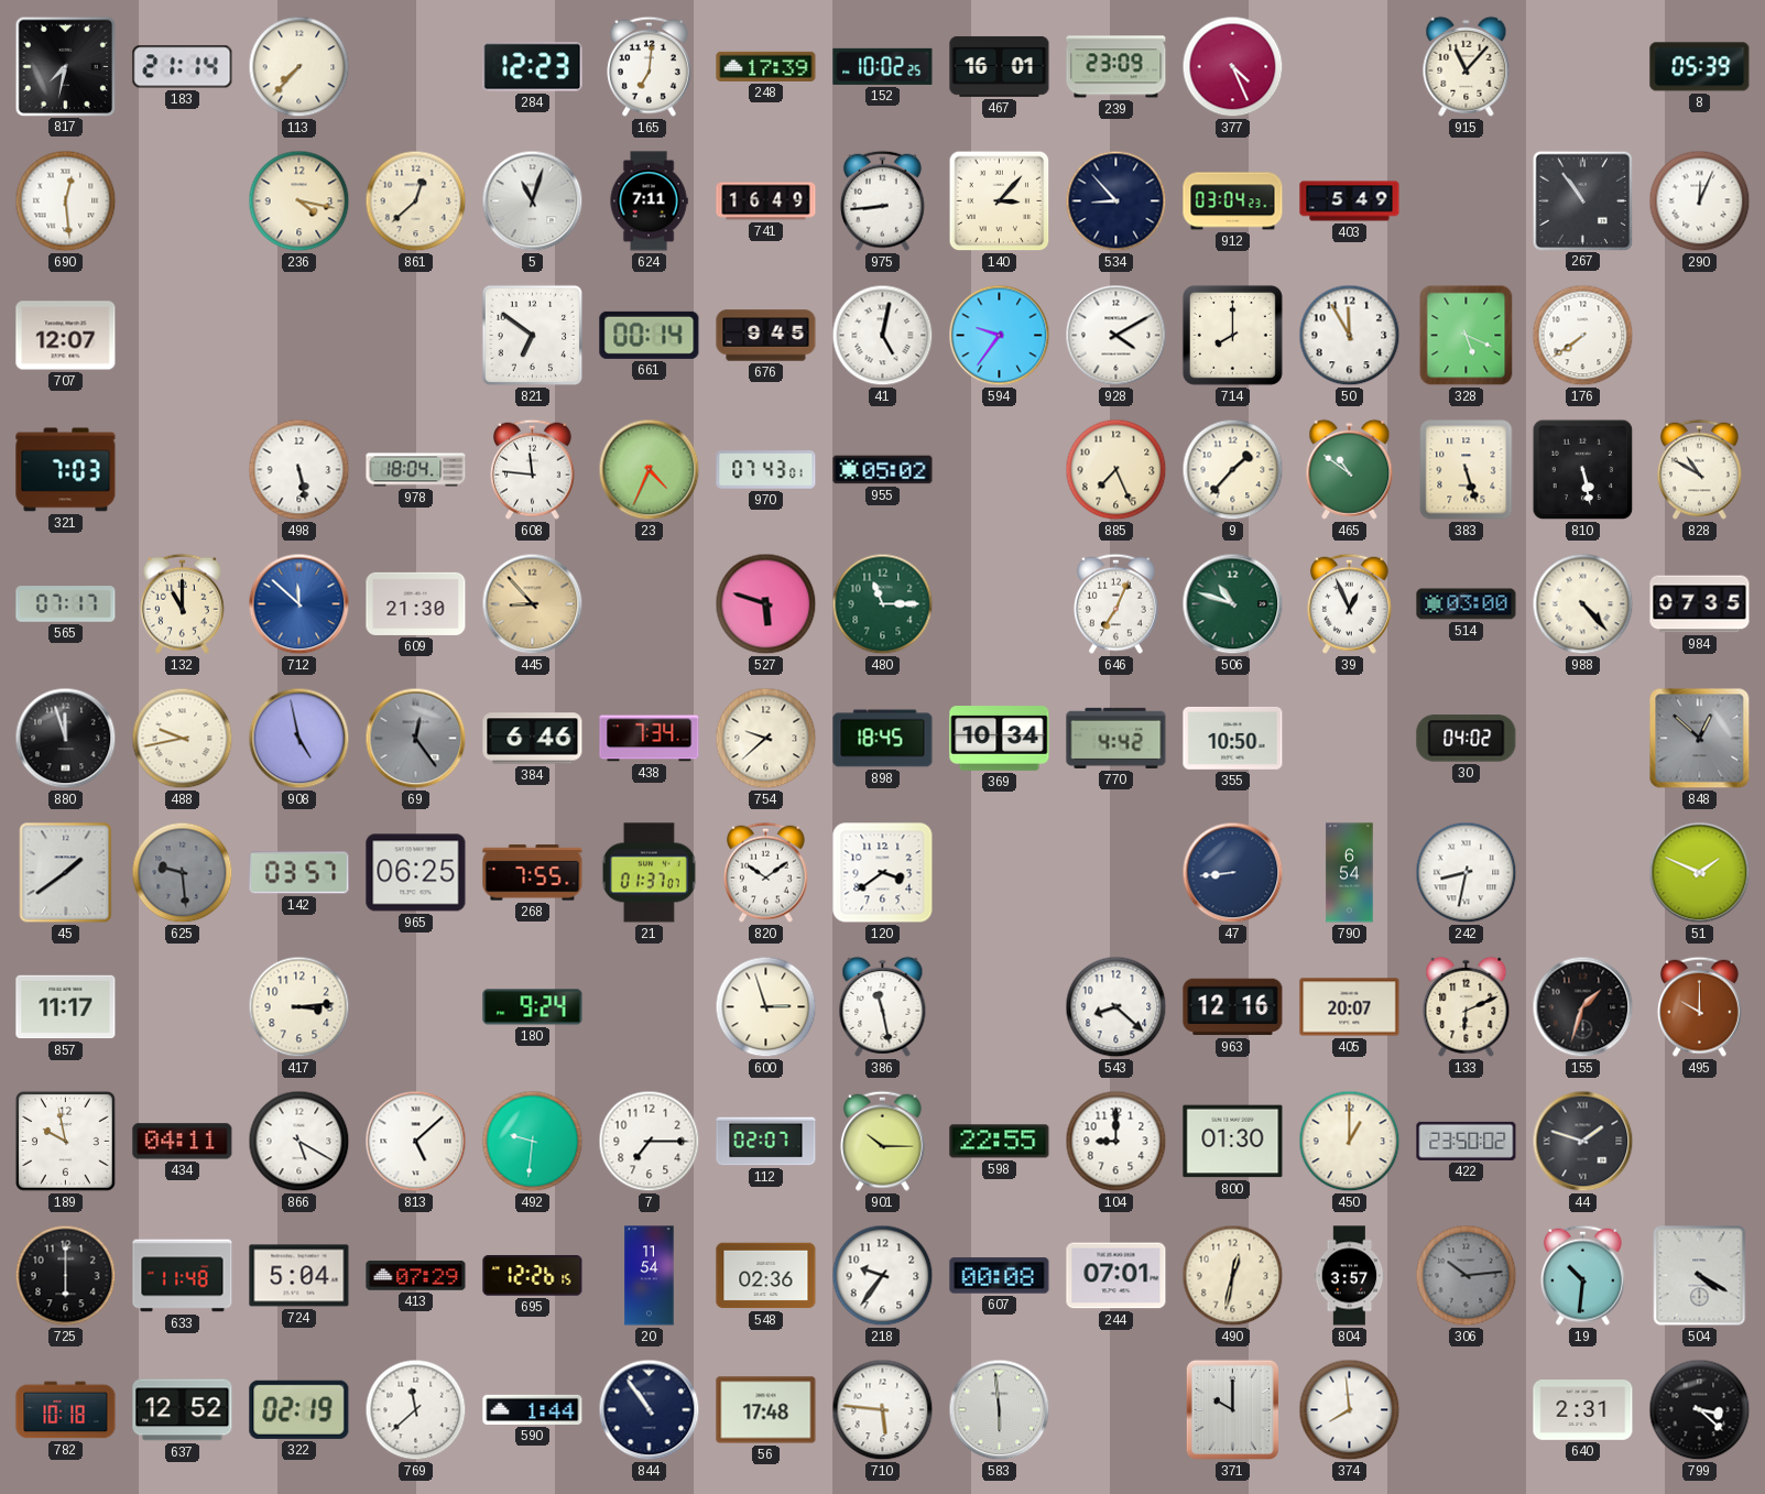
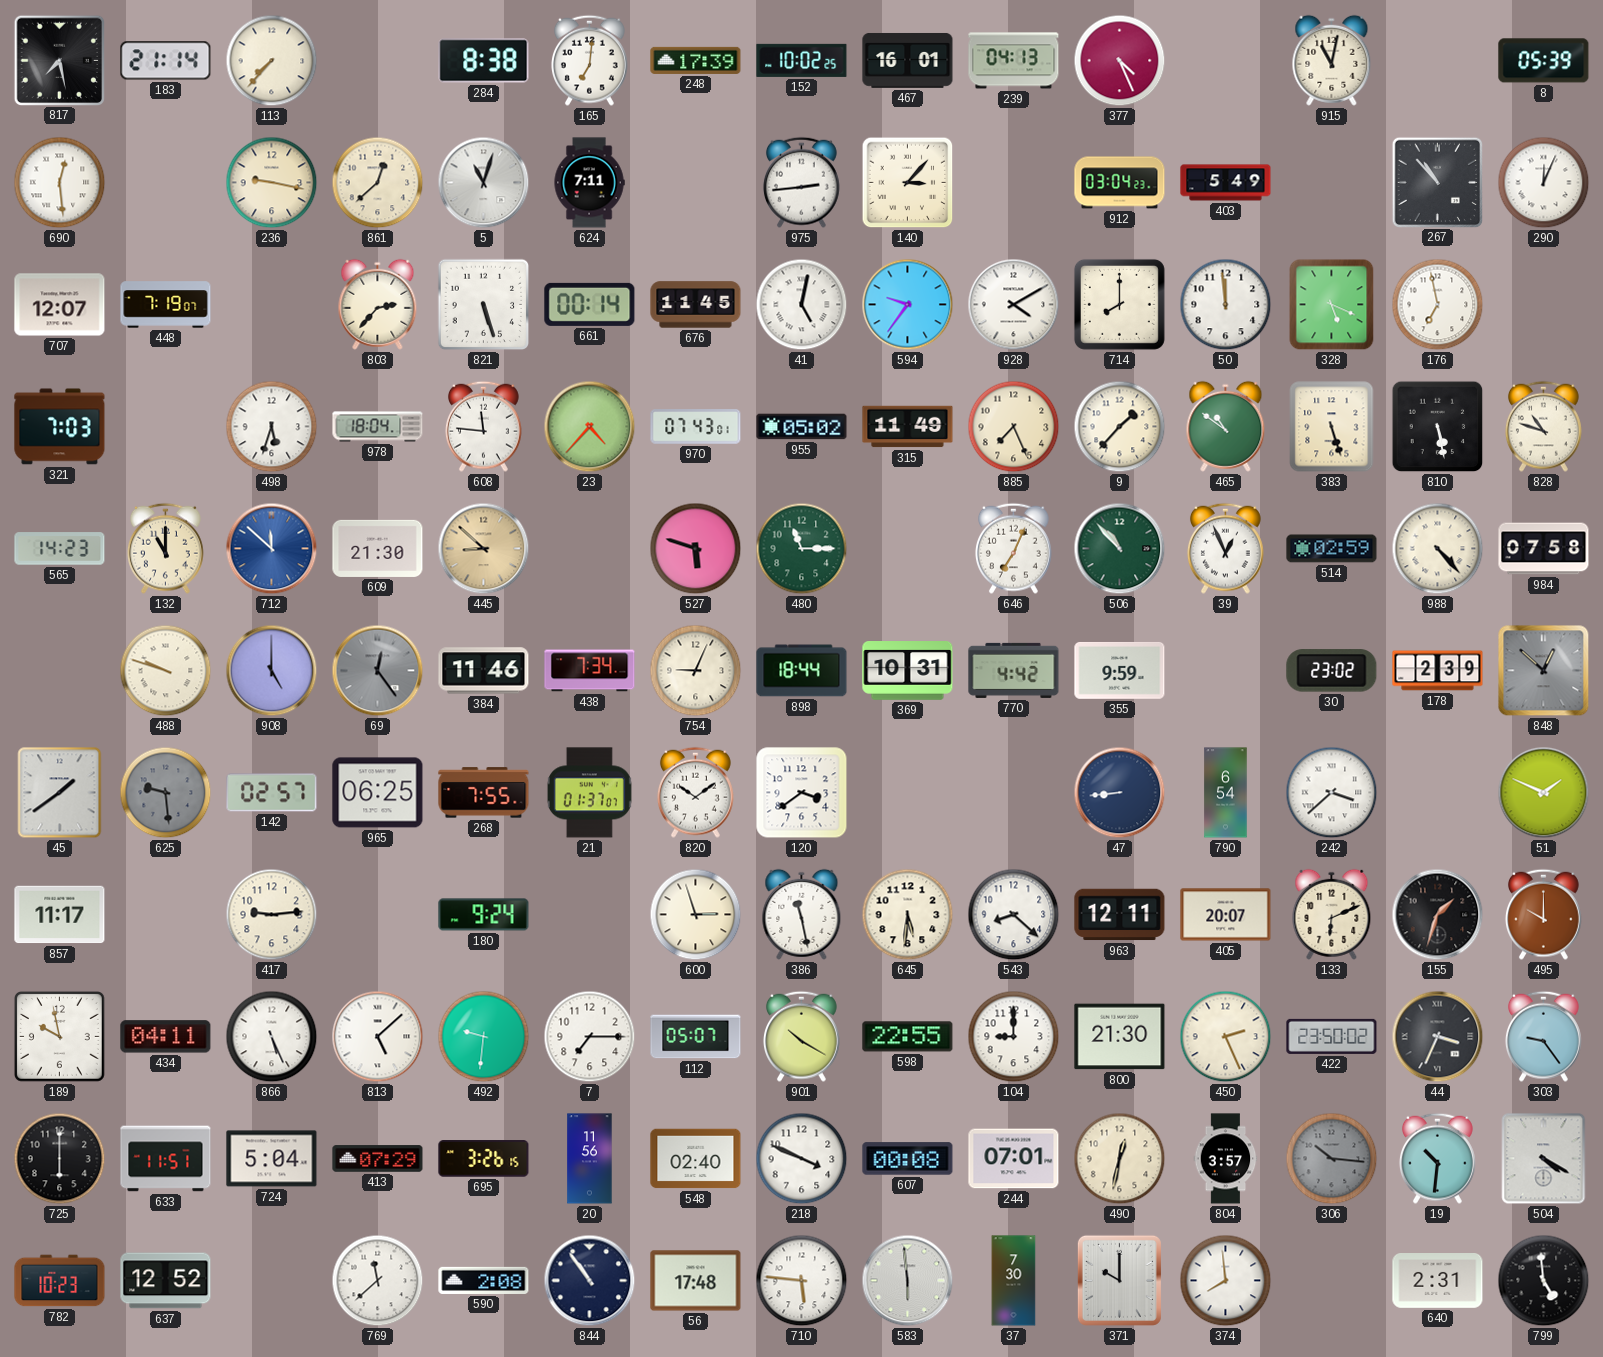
817: 7:32 -> 7:28
284: 12:23 -> 8:38
239: 23:09 -> 04:13
915: 11:07 -> 11:02
236: 4:17 -> 9:17
741: 16:49 -> none
975: 8:44 -> 2:44
534: 8:53 -> none
267: 10:54 -> 10:53
448: none -> 7:19
803: none -> 2:37
821: 6:51 -> 5:27
676: 9:45 -> 11:45
50: 11:55 -> 11:59
176: 7:39 -> 6:58
498: 5:28 -> 5:33
23: 4:34 -> 4:37
315: none -> 11:49
828: 10:50 -> 10:48
565: 07:17 -> 14:23
445: 8:53 -> 8:52
506: 10:48 -> 10:53
514: 03:00 -> 02:59
984: 07:35 -> 07:58
880: 11:57 -> none
488: 9:43 -> 9:48
908: 4:58 -> 5:00
384: 6:46 -> 11:46
754: 9:38 -> 9:04
898: 18:45 -> 18:44
369: 10:34 -> 10:31
355: 10:50 -> 9:59
30: 04:02 -> 23:02
178: none -> 2:39
142: 03:57 -> 02:57
242: 8:32 -> 3:38
417: 3:14 -> 9:14
645: none -> 5:31
963: 12:16 -> 12:11
866: 5:20 -> 5:26
112: 02:07 -> 05:07
901: 10:15 -> 10:20
800: 01:30 -> 21:30
450: 1:00 -> 2:26
44: 1:48 -> 3:34
303: none -> 9:24
633: 11:48 -> 11:51
695: 12:26 -> 3:26
20: 11:54 -> 11:56
548: 02:36 -> 02:40
218: 9:36 -> 3:49
306: 10:14 -> 10:16
782: 10:18 -> 10:23
322: 02:19 -> none
590: 1:44 -> 2:08
37: none -> 7:30
799: 3:22 -> 4:59
